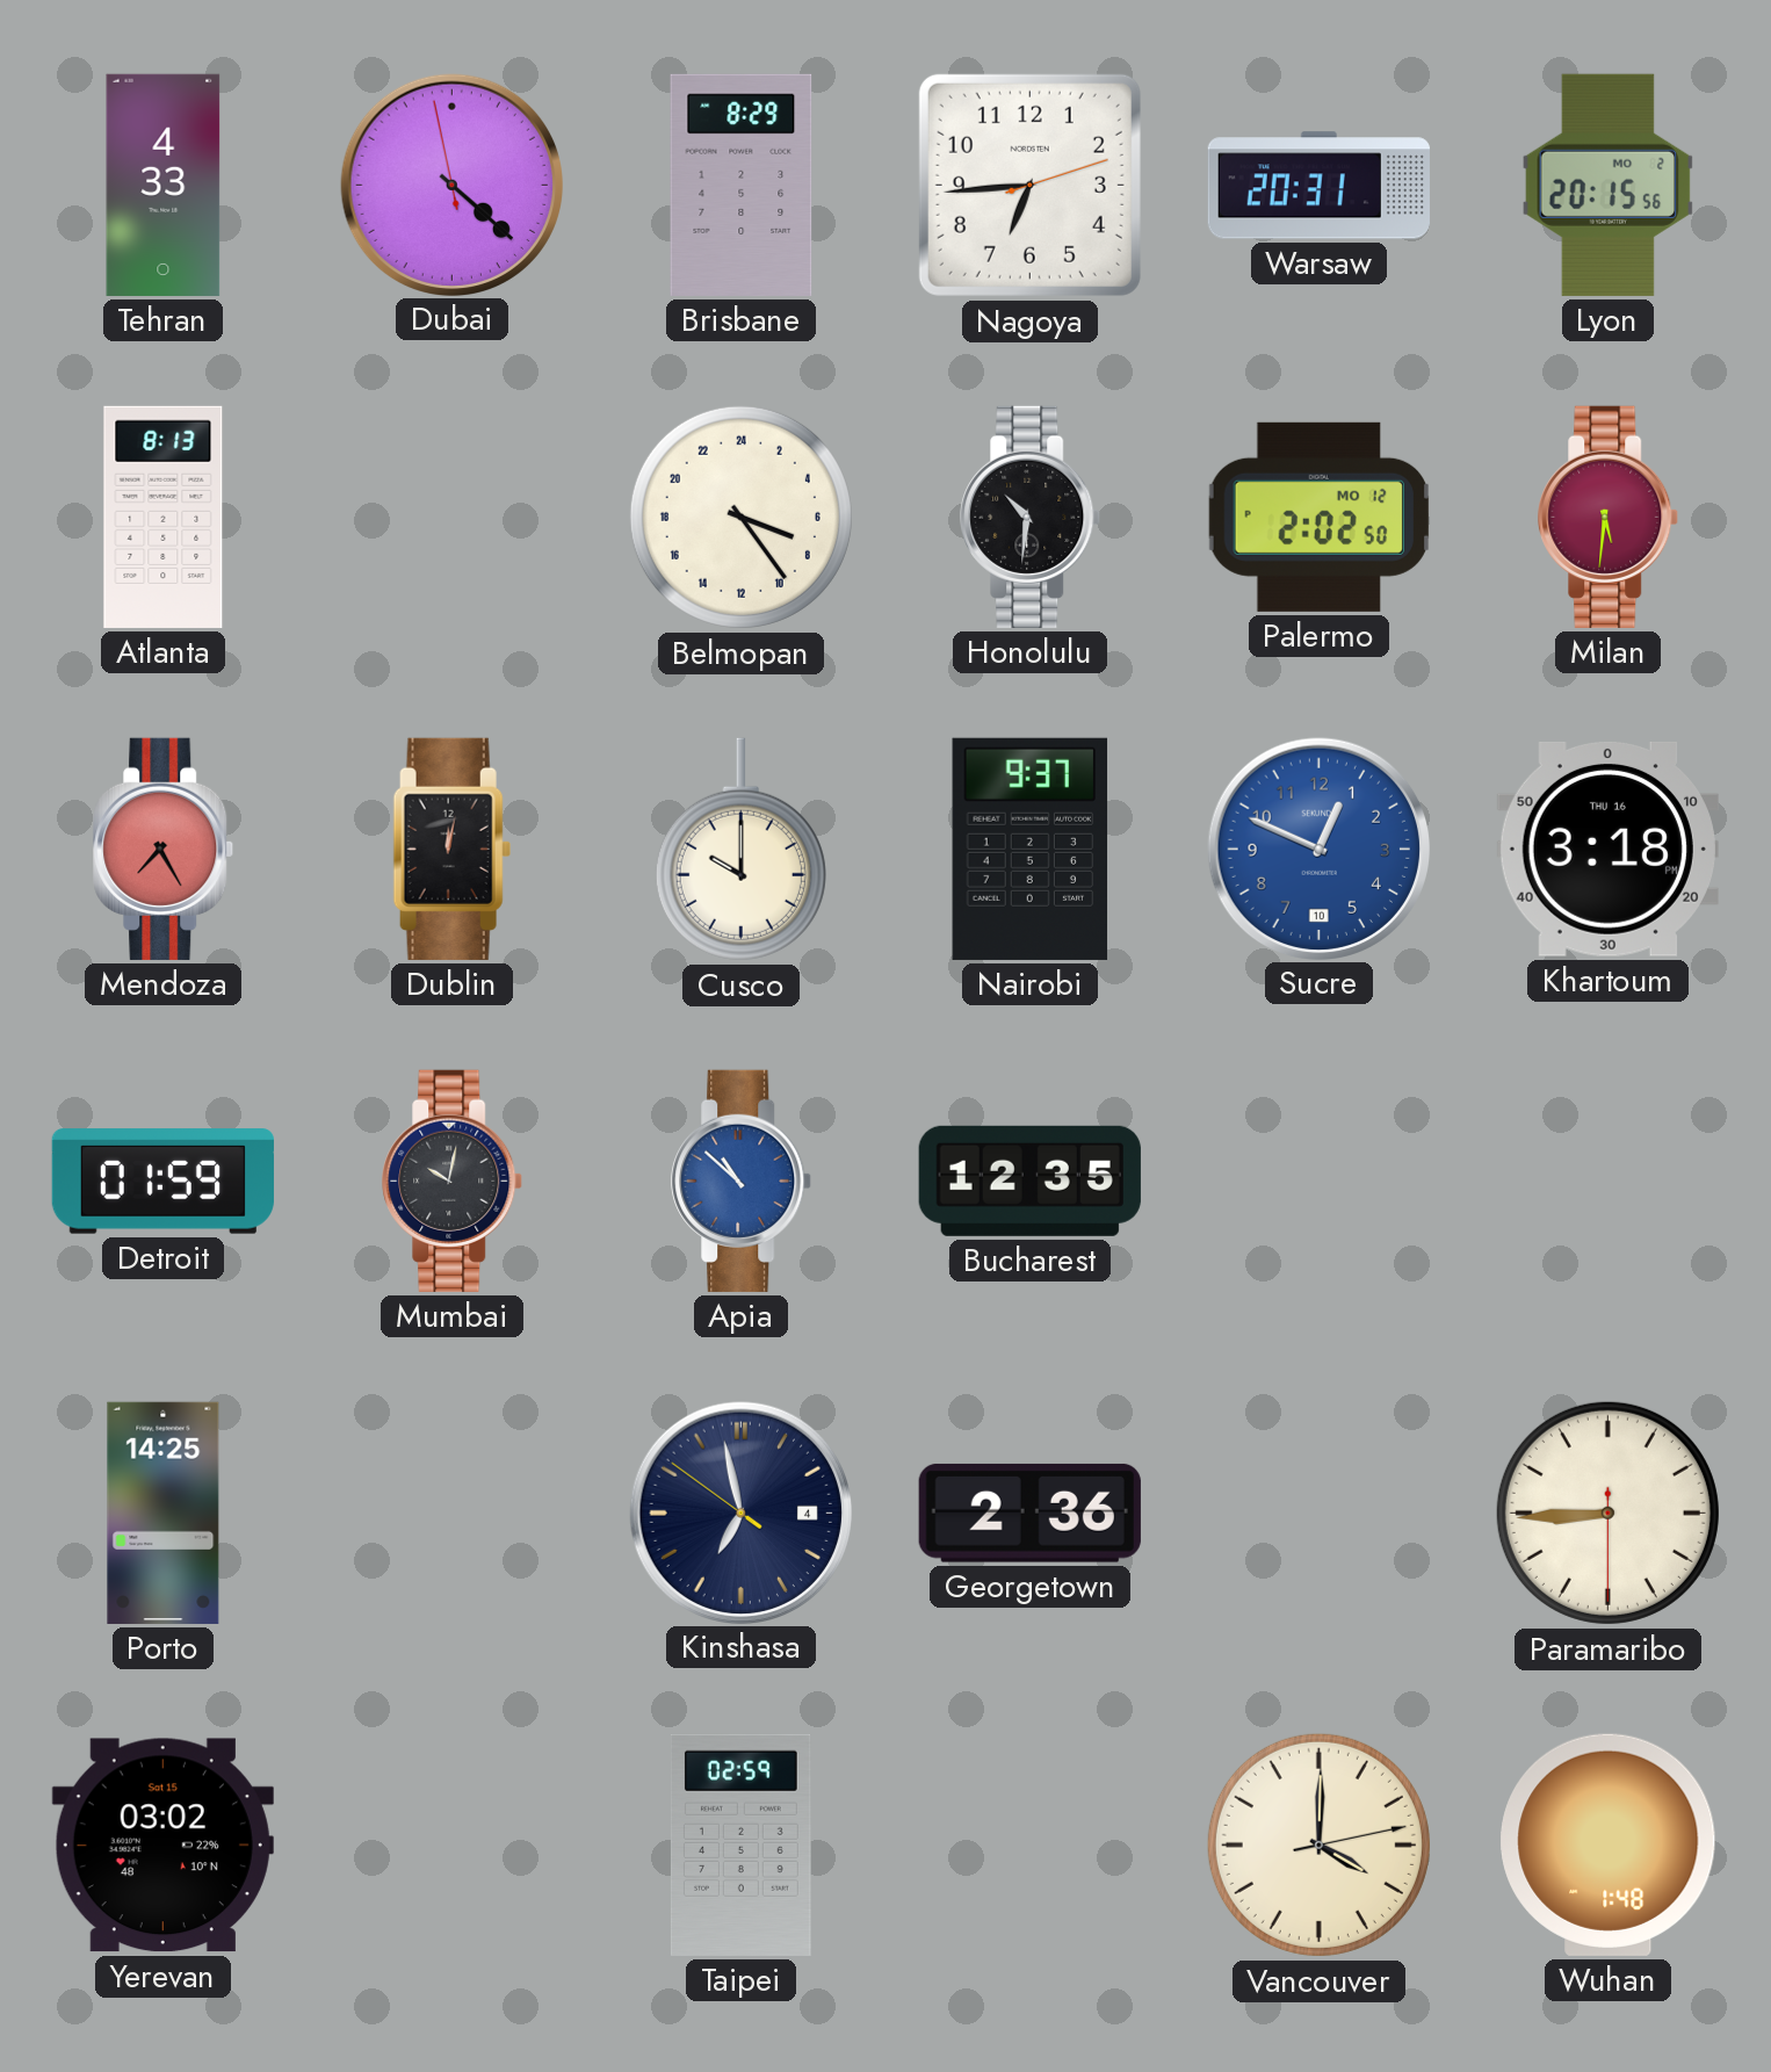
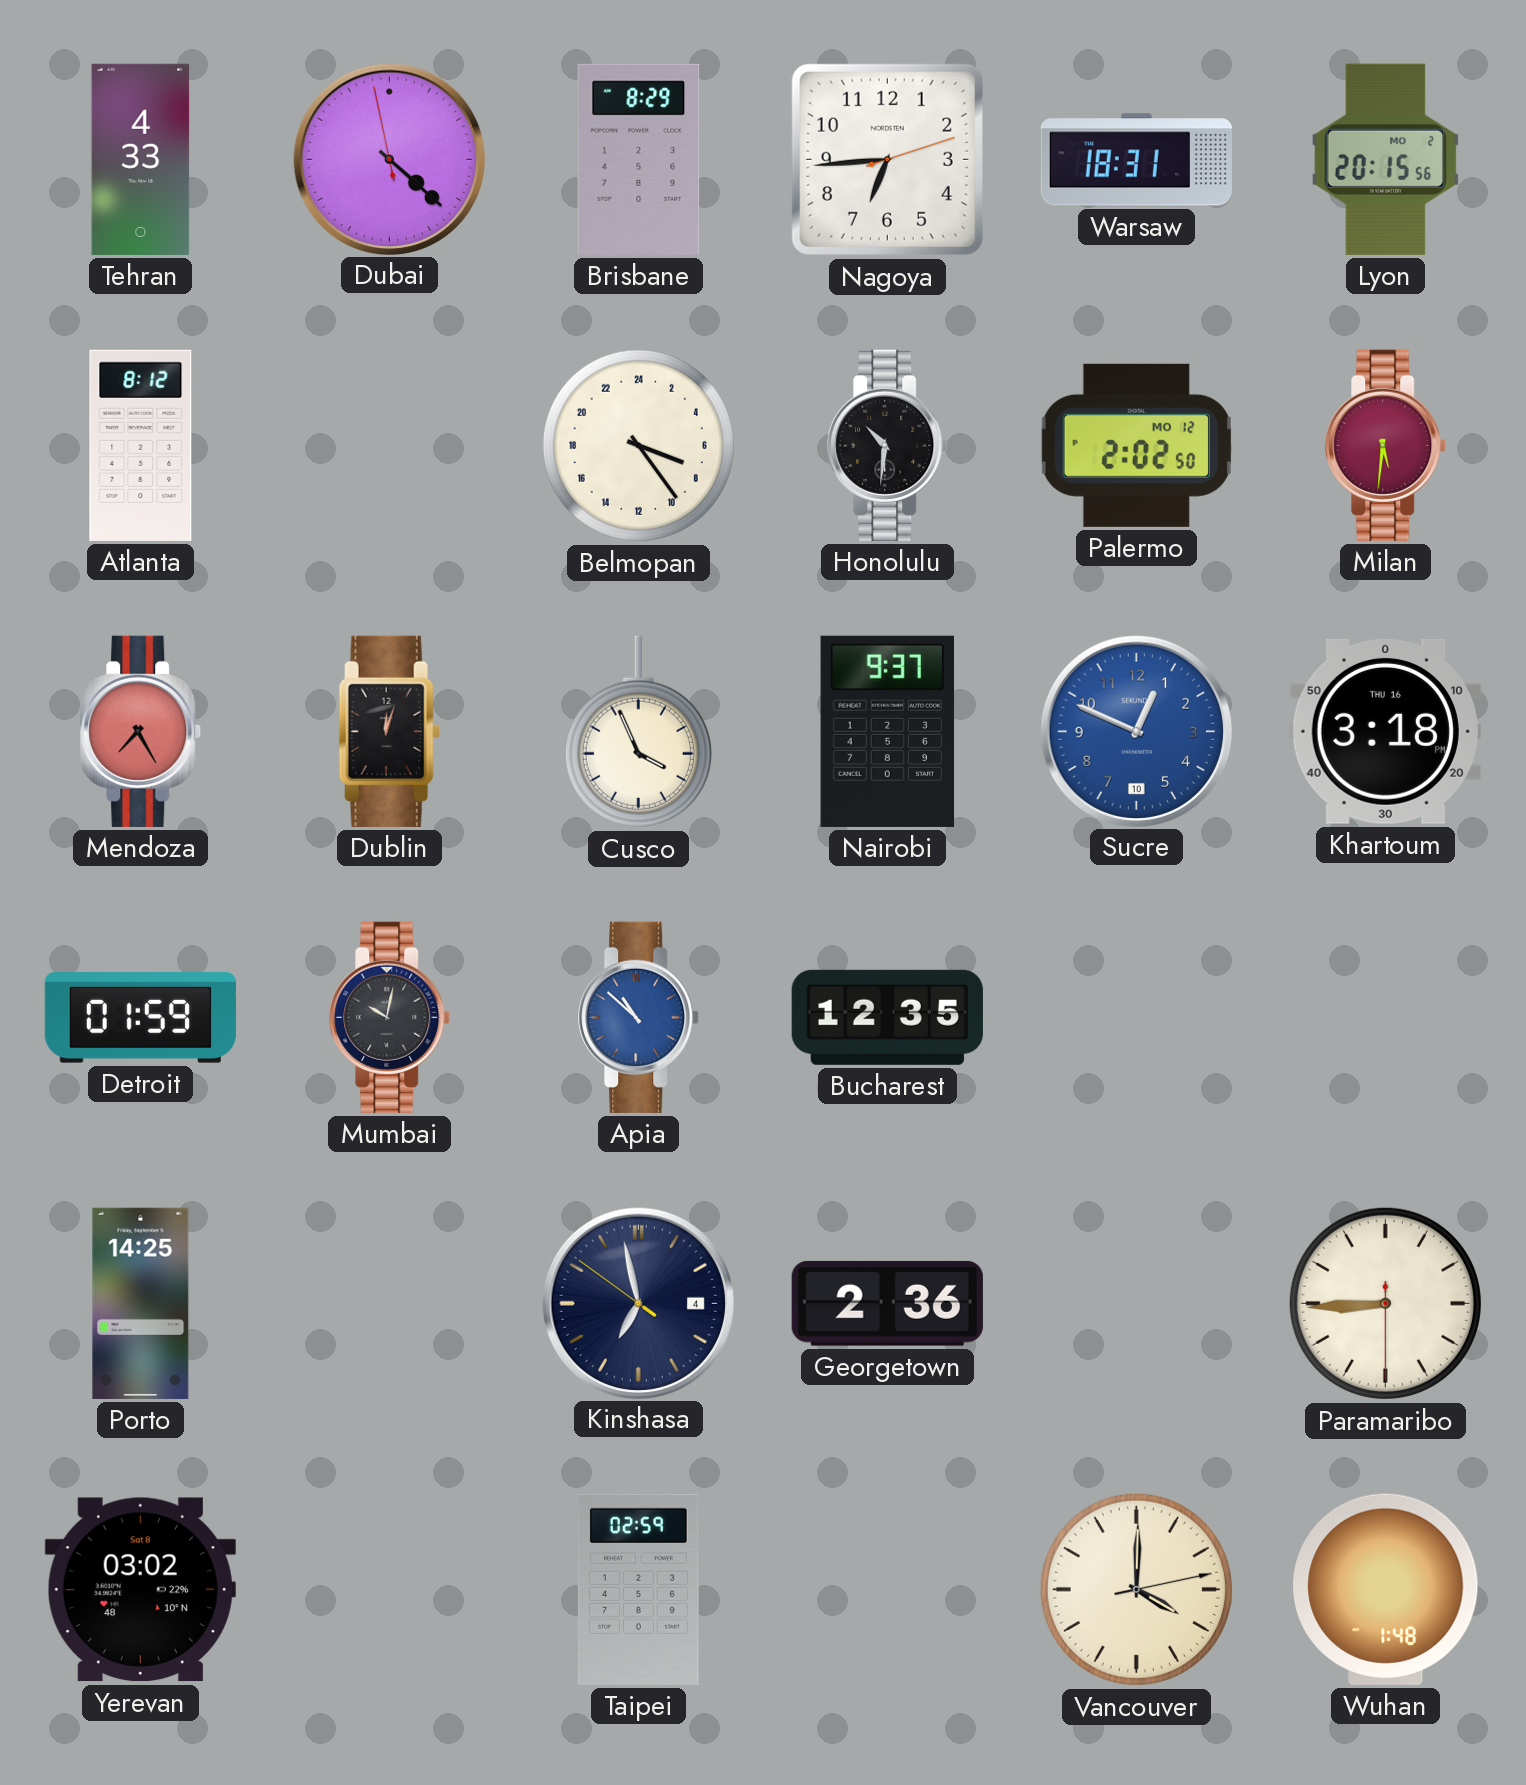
Warsaw: 20:31 -> 18:31
Atlanta: 8:13 -> 8:12
Dublin: 12:02 -> 12:03
Cusco: 10:00 -> 3:56
Yerevan date: Sat 15 -> Sat 8
